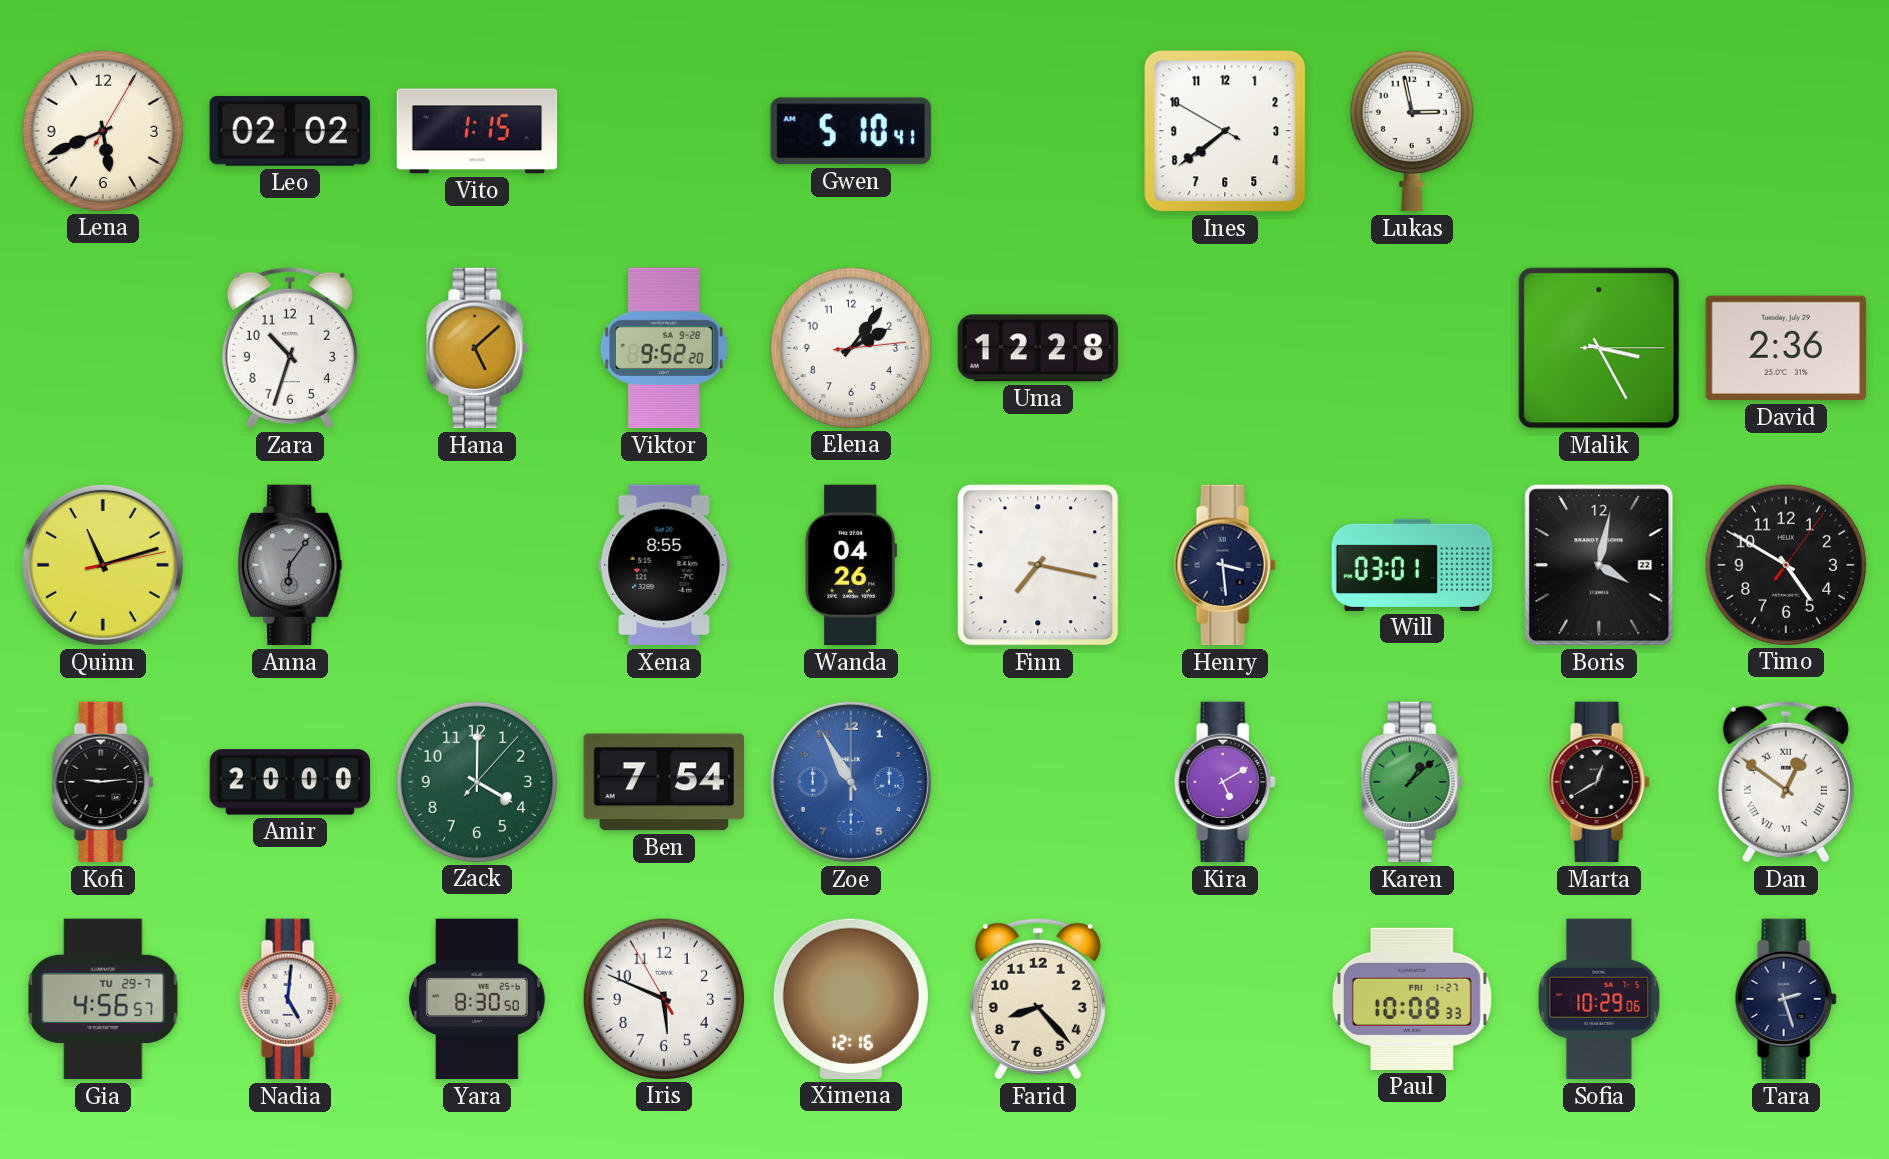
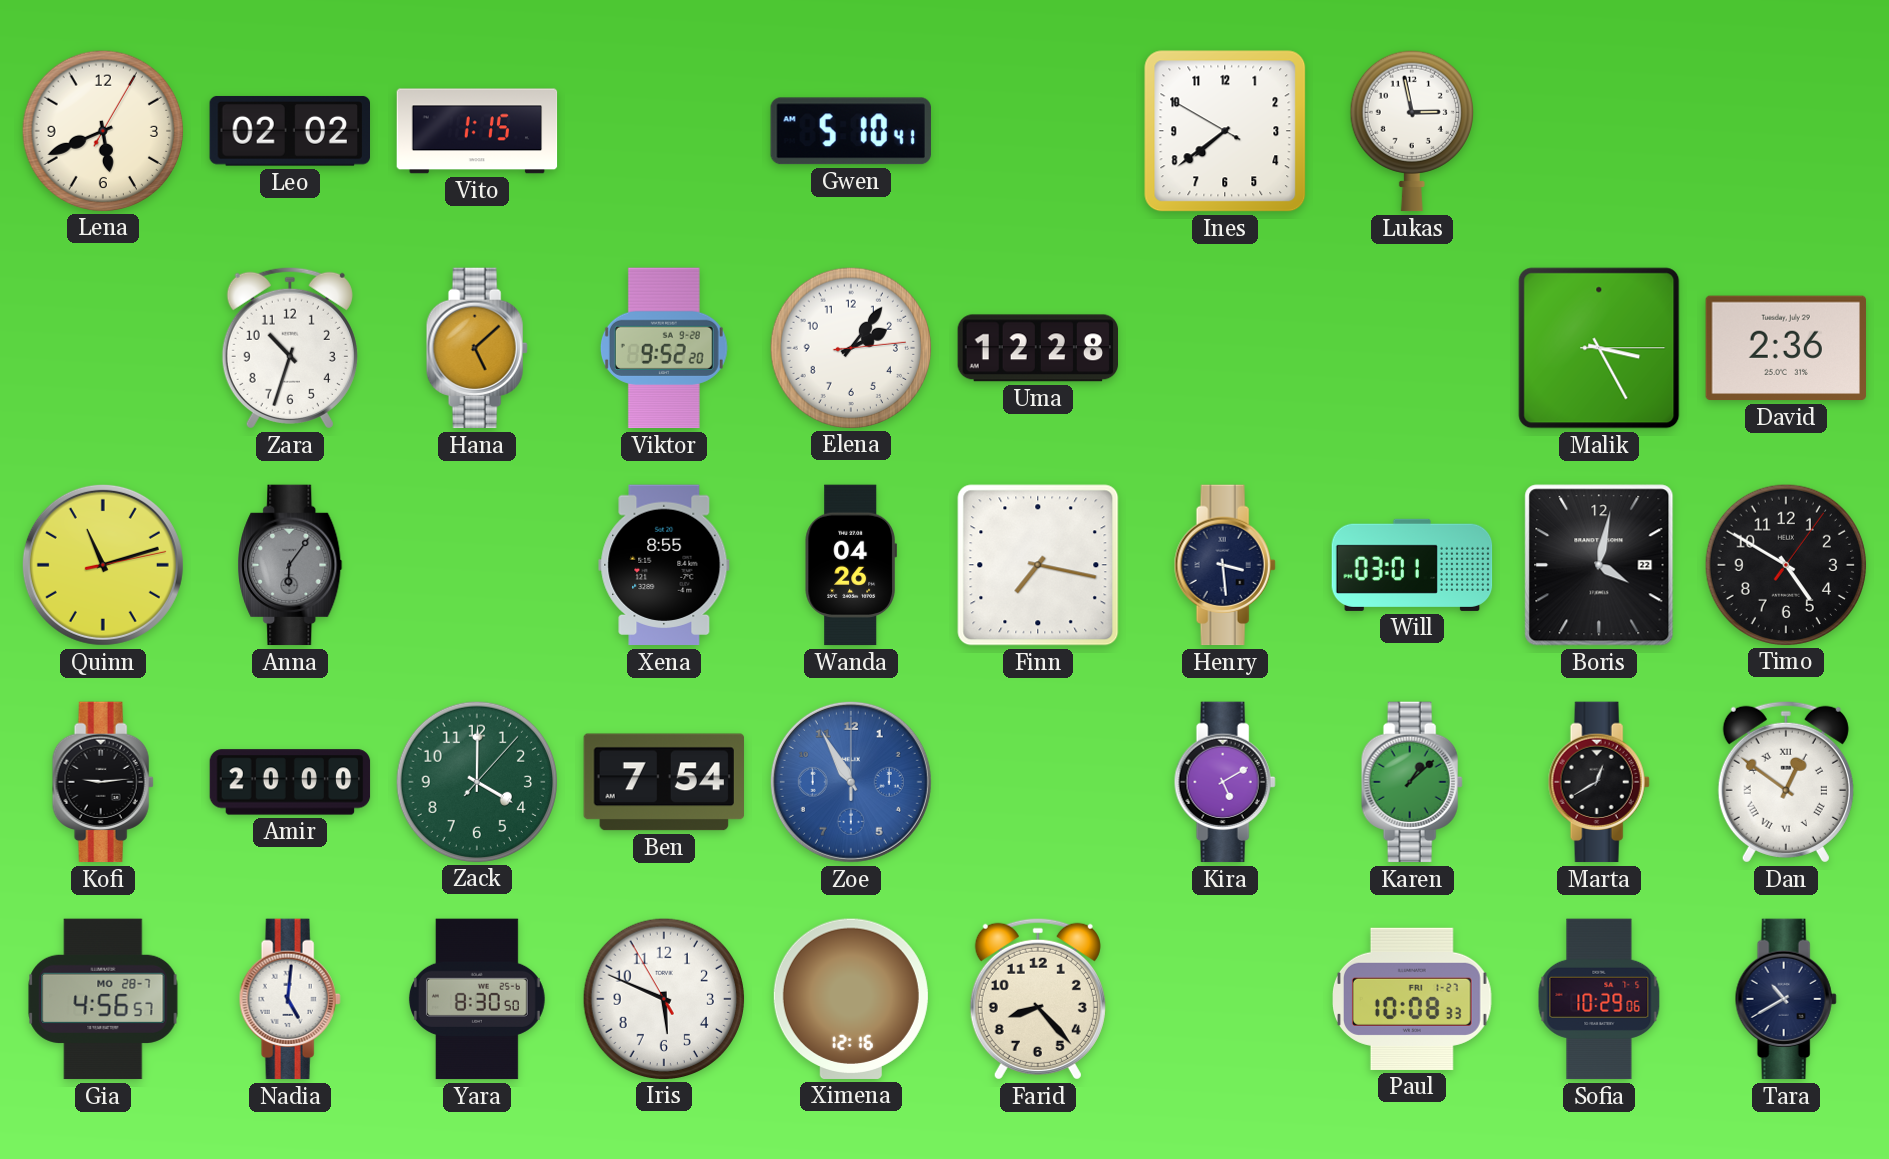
Gia date: TU 29-7 -> MO 28-7
Tara: 2:27 -> 10:40
